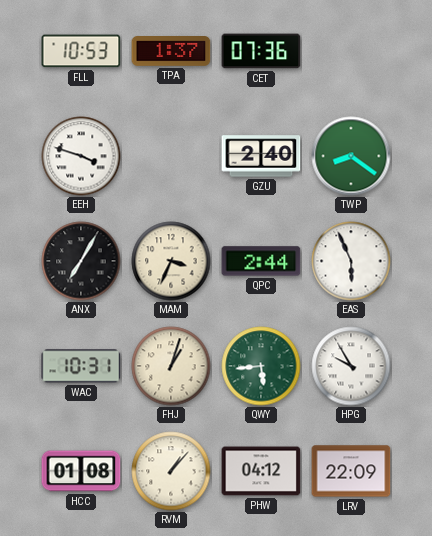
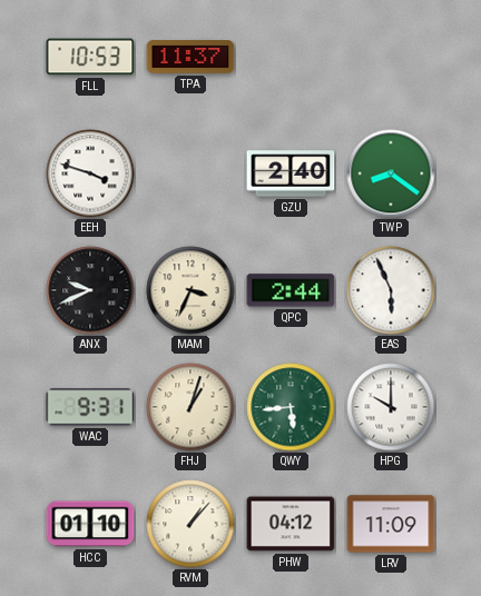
TPA: 1:37 -> 11:37
CET: 07:36 -> none
ANX: 7:05 -> 9:41
WAC: 10:31 -> 9:31
HPG: 9:55 -> 10:00
HCC: 01:08 -> 01:10
LRV: 22:09 -> 11:09
